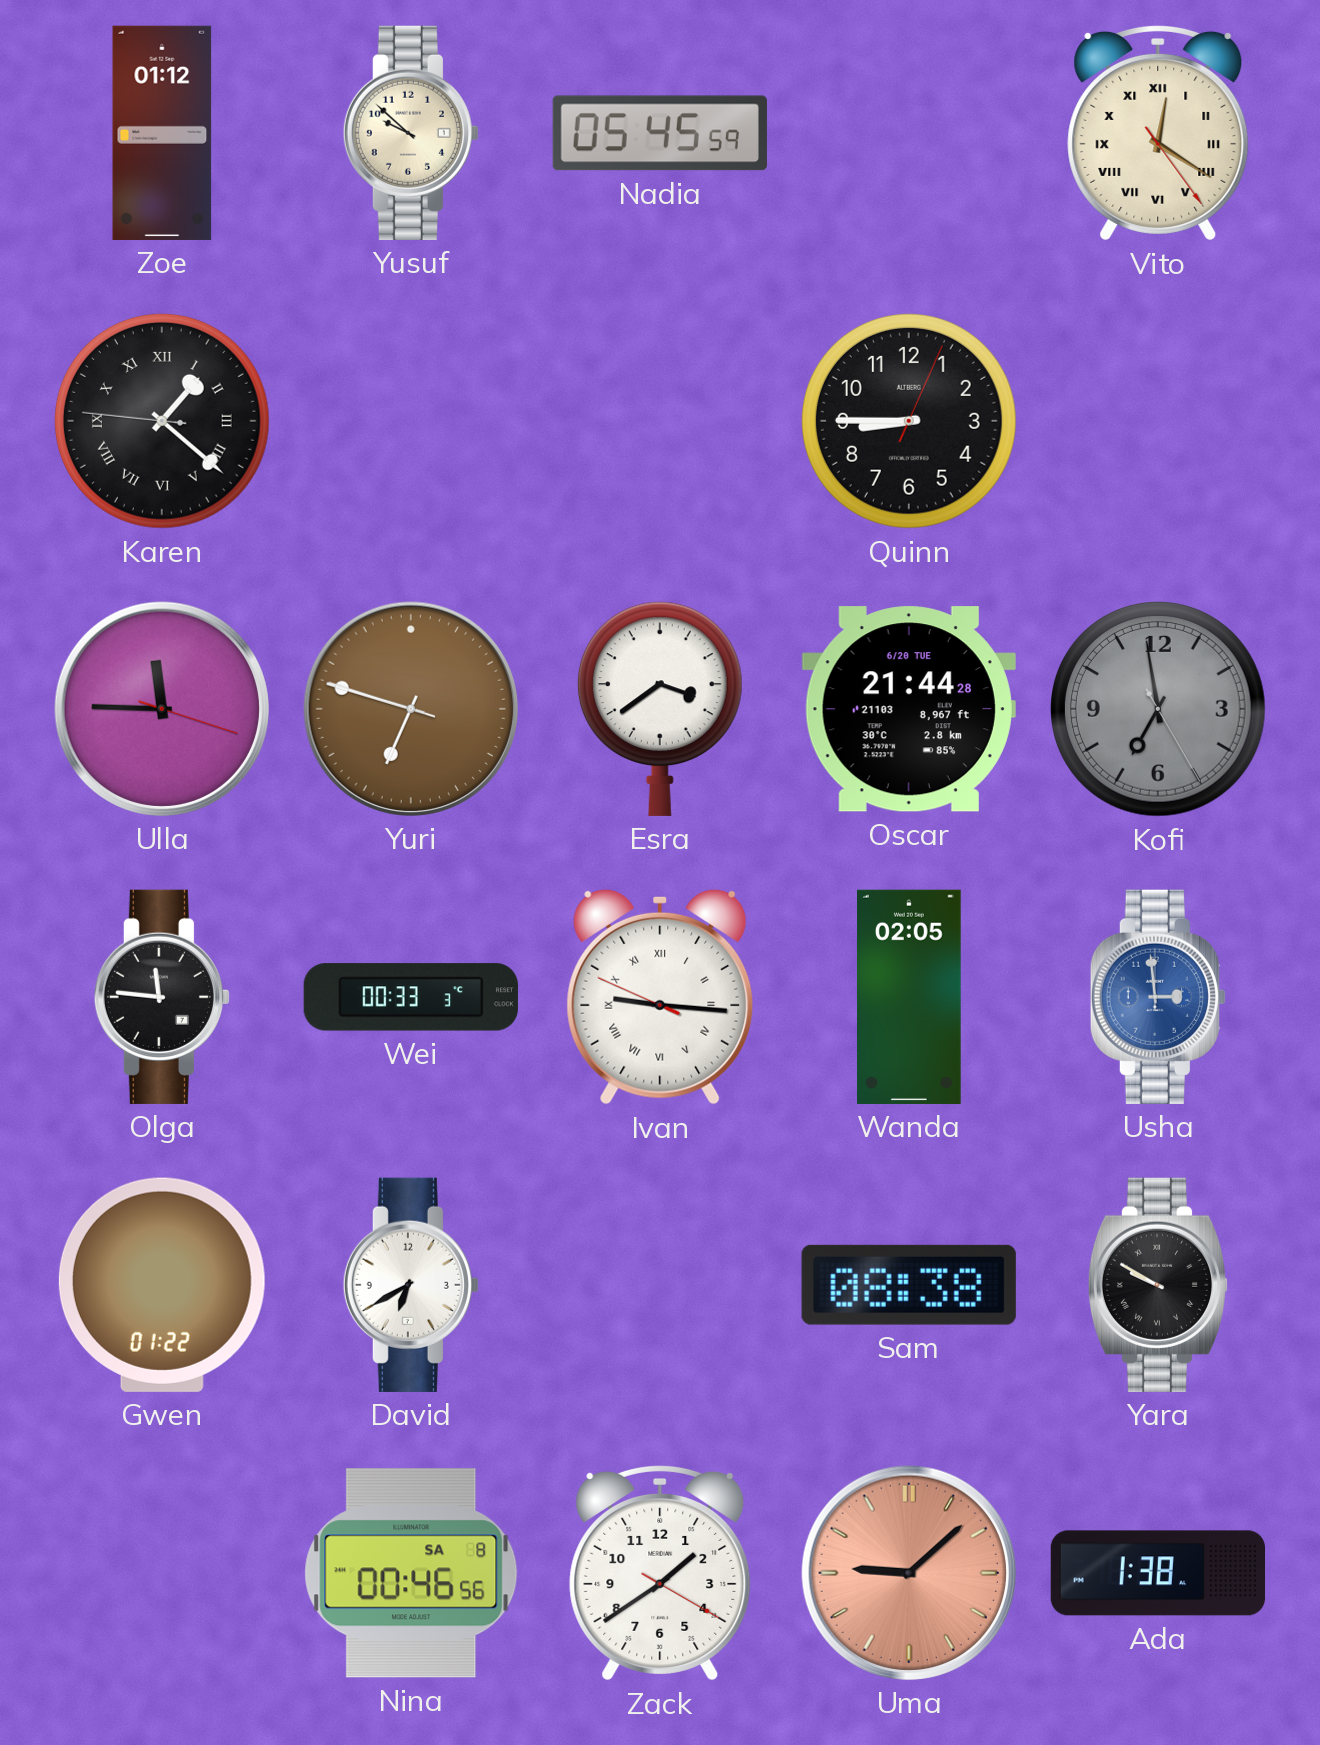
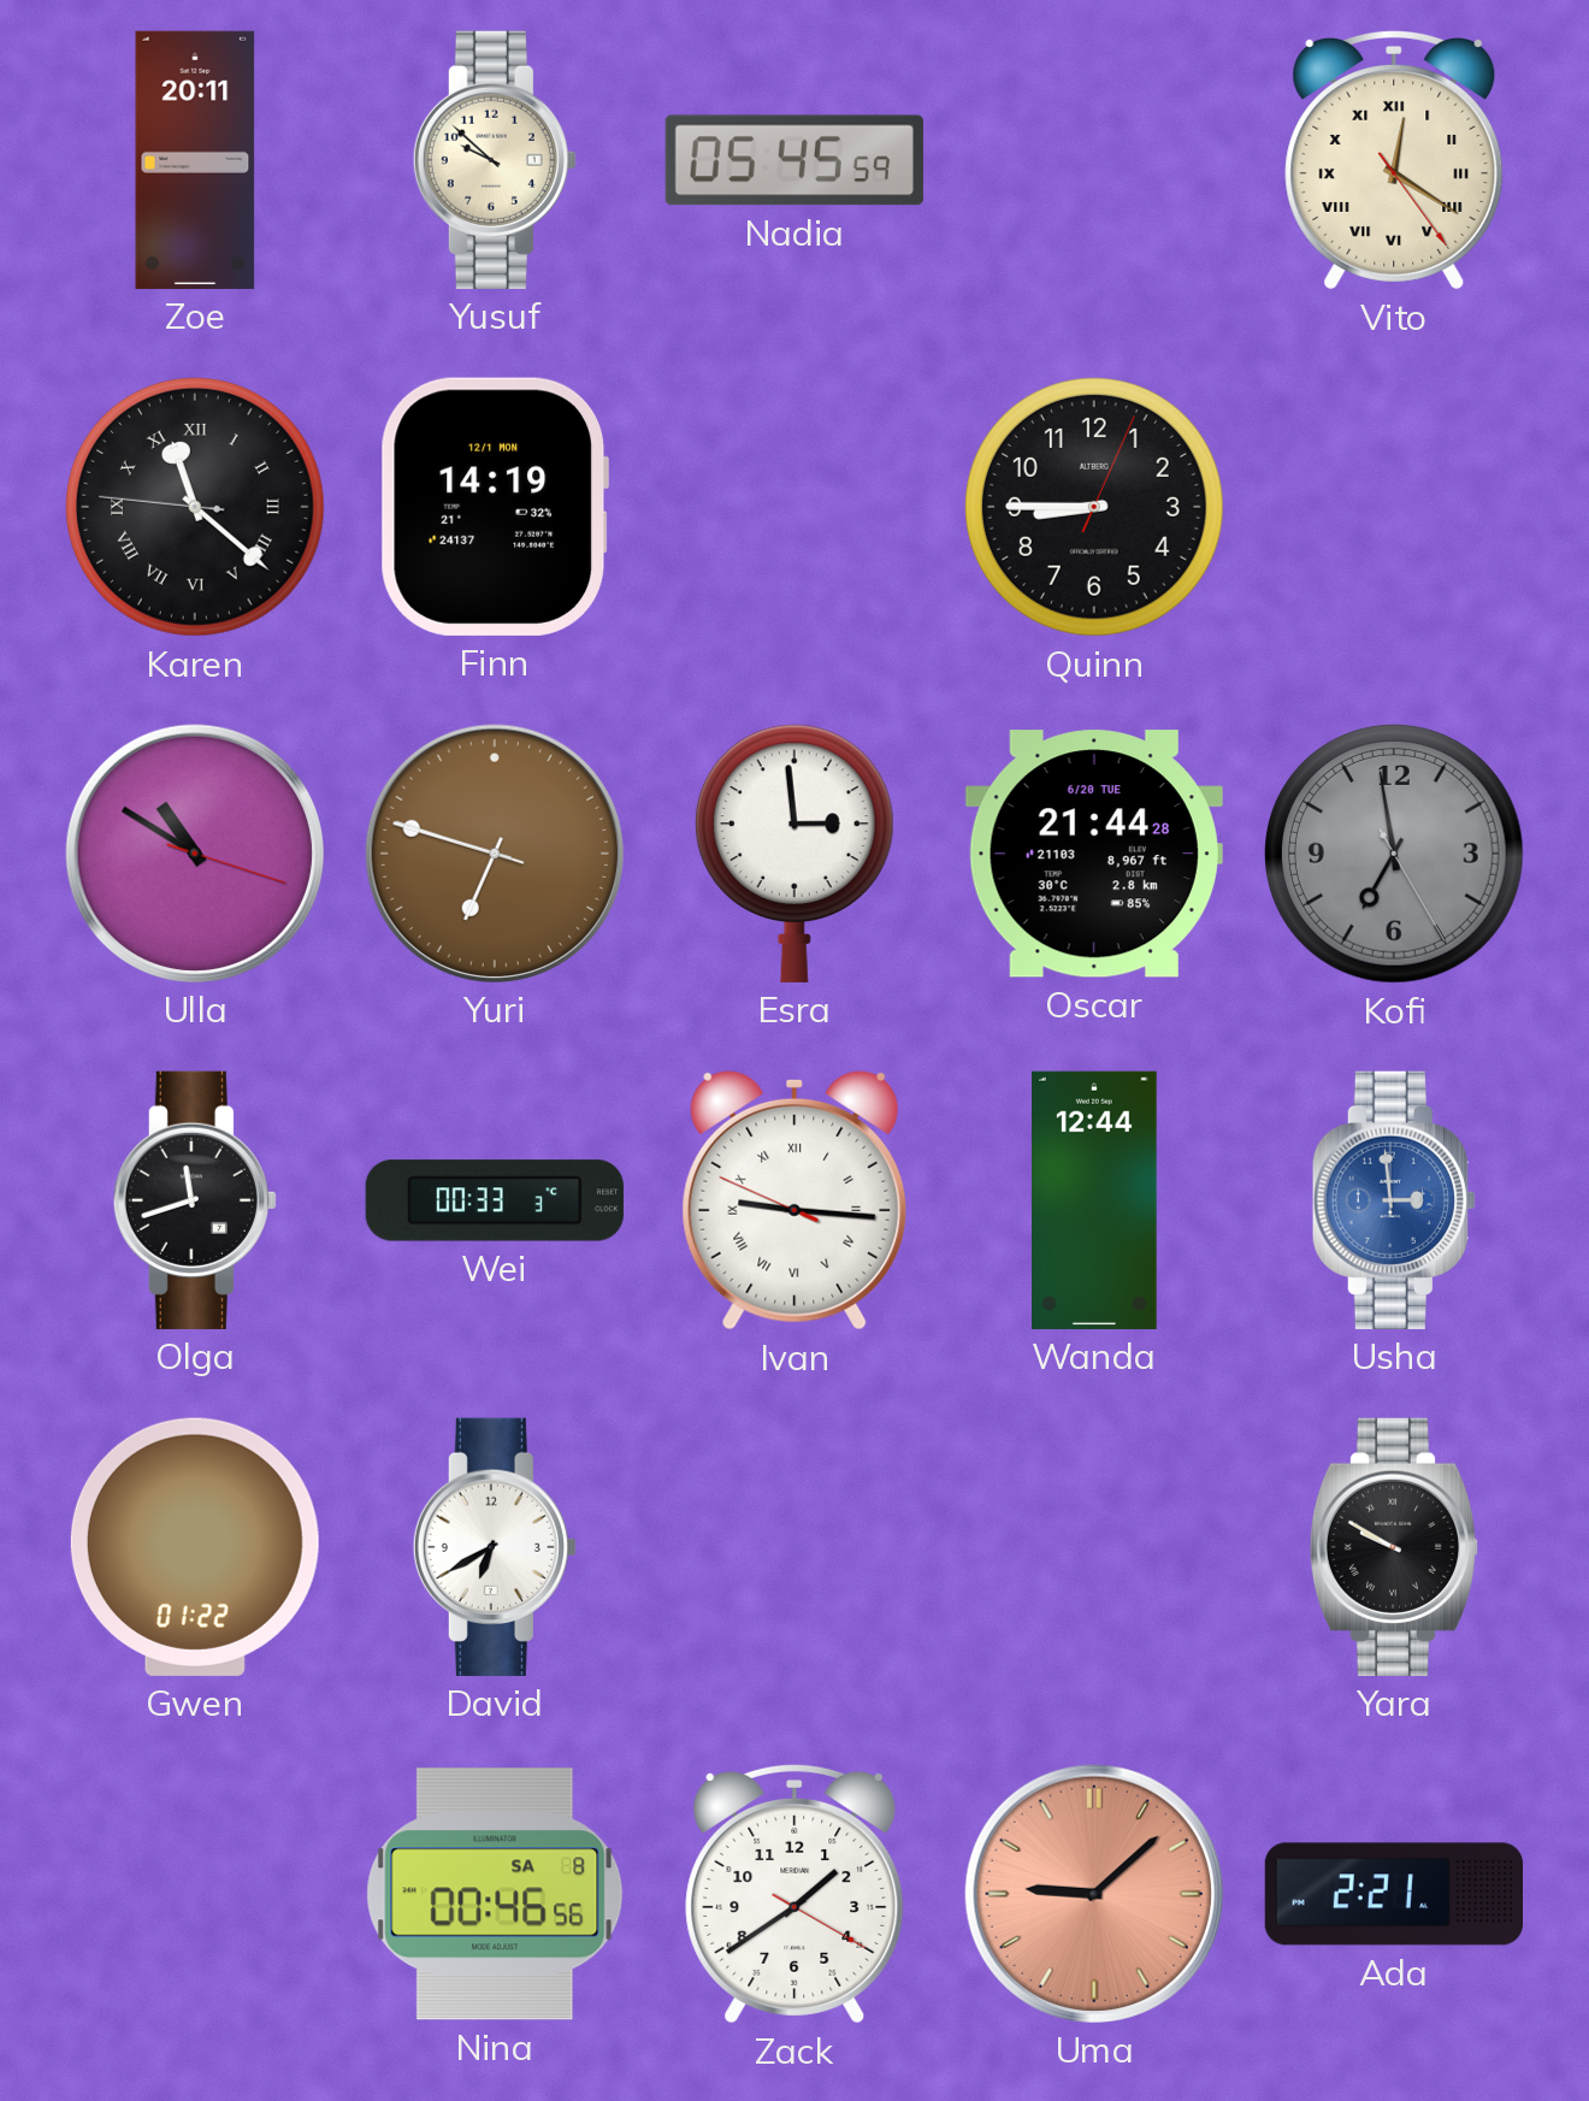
Zoe: 01:12 -> 20:11
Karen: 1:21 -> 11:21
Finn: none -> 14:19
Ulla: 11:45 -> 10:50
Esra: 3:39 -> 2:59
Olga: 11:46 -> 11:42
Wanda: 02:05 -> 12:44
Sam: 08:38 -> none
Ada: 1:38 -> 2:21
